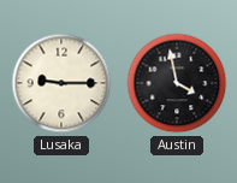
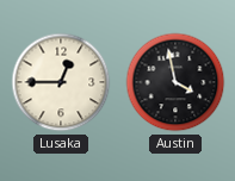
Lusaka: 9:15 -> 12:45
